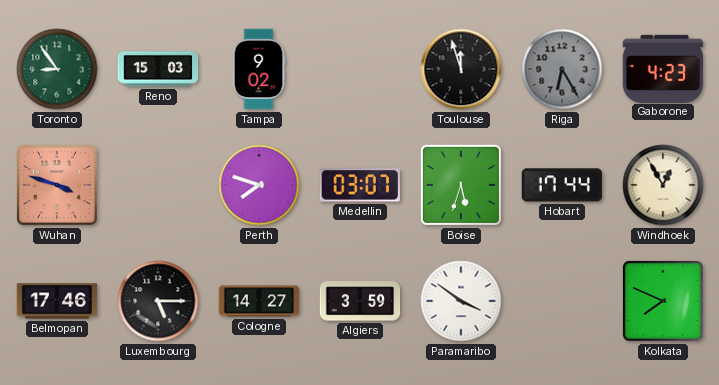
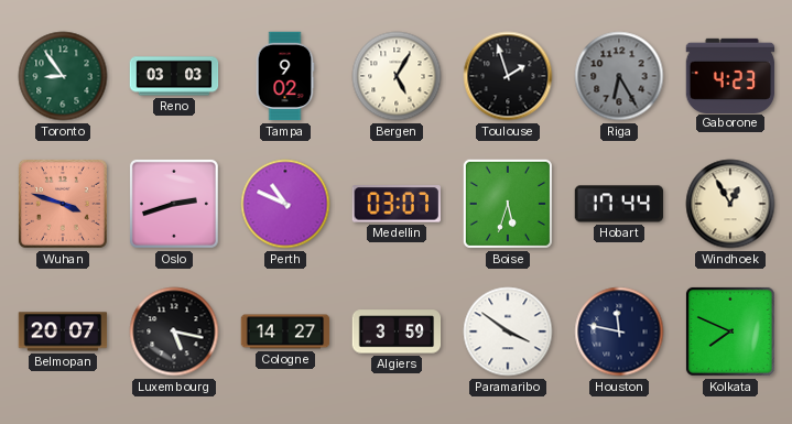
Reno: 15:03 -> 03:03
Bergen: none -> 5:05
Toulouse: 11:57 -> 1:57
Oslo: none -> 2:42
Perth: 7:48 -> 10:49
Belmopan: 17:46 -> 20:07
Luxembourg: 5:15 -> 5:17
Houston: none -> 11:47
